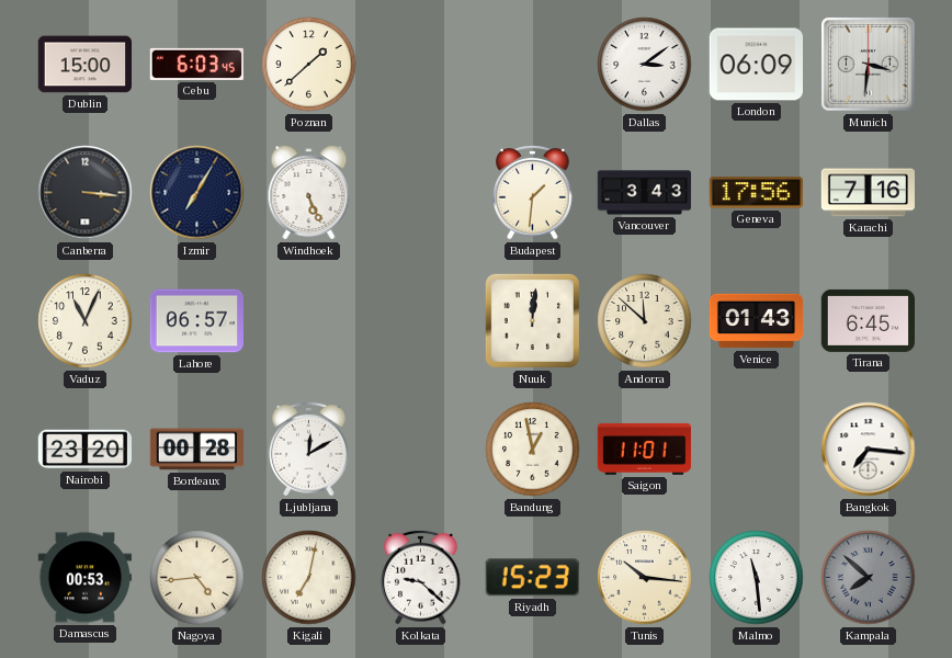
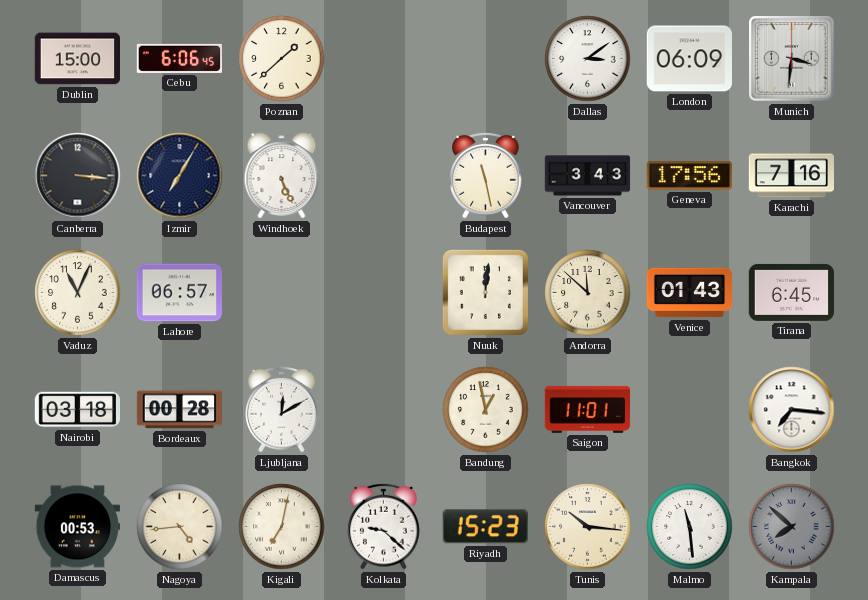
Cebu: 6:03 -> 6:06
Budapest: 1:31 -> 11:28
Nairobi: 23:20 -> 03:18
